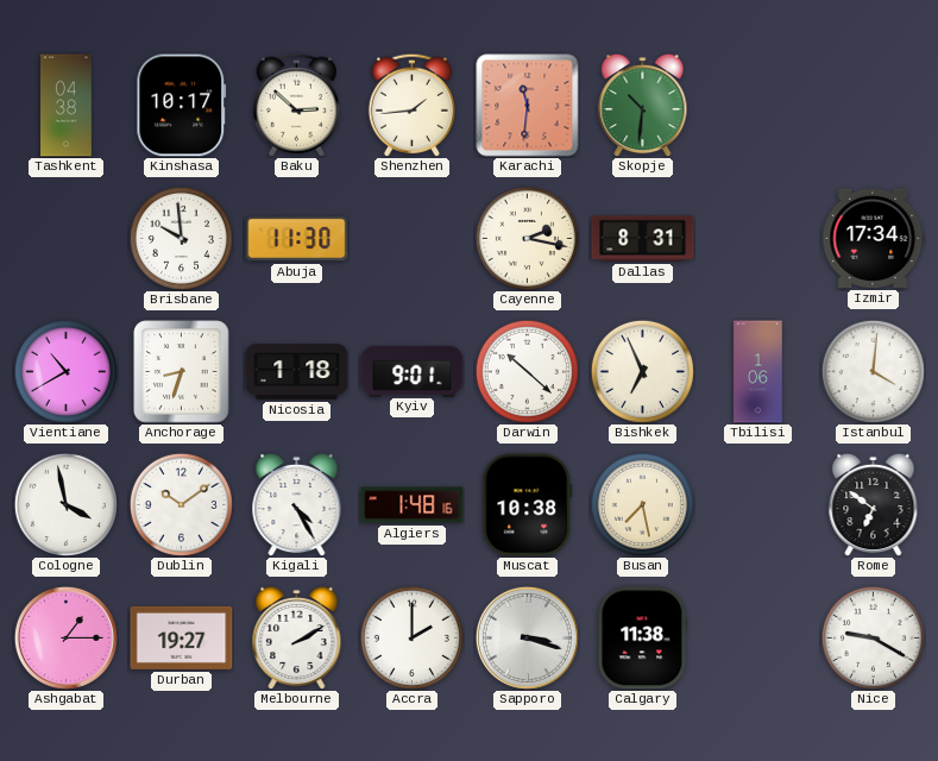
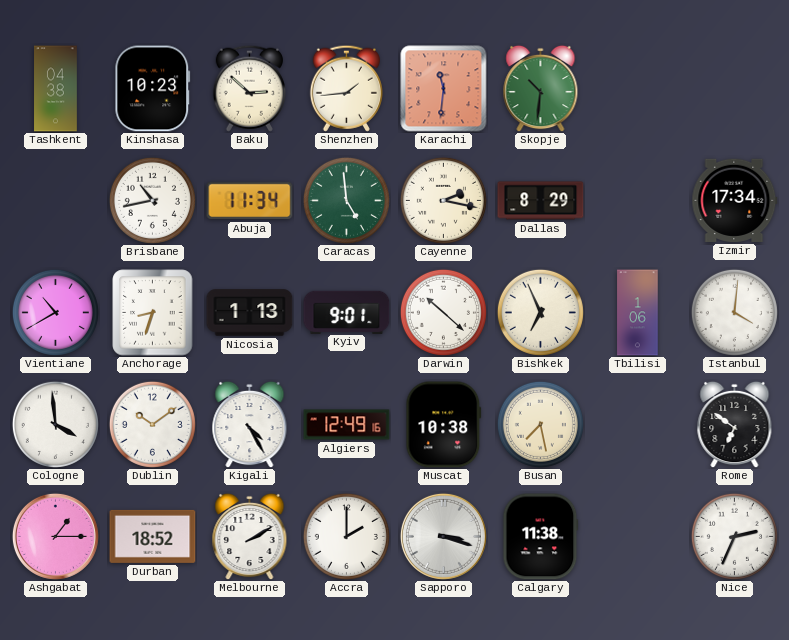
Kinshasa: 10:17 -> 10:23
Brisbane: 9:59 -> 10:43
Abuja: 11:30 -> 11:34
Caracas: none -> 4:59
Dallas: 8:31 -> 8:29
Nicosia: 1:18 -> 1:13
Cologne: 3:58 -> 3:59
Algiers: 1:48 -> 12:49
Durban: 19:27 -> 18:52
Nice: 9:20 -> 2:34
